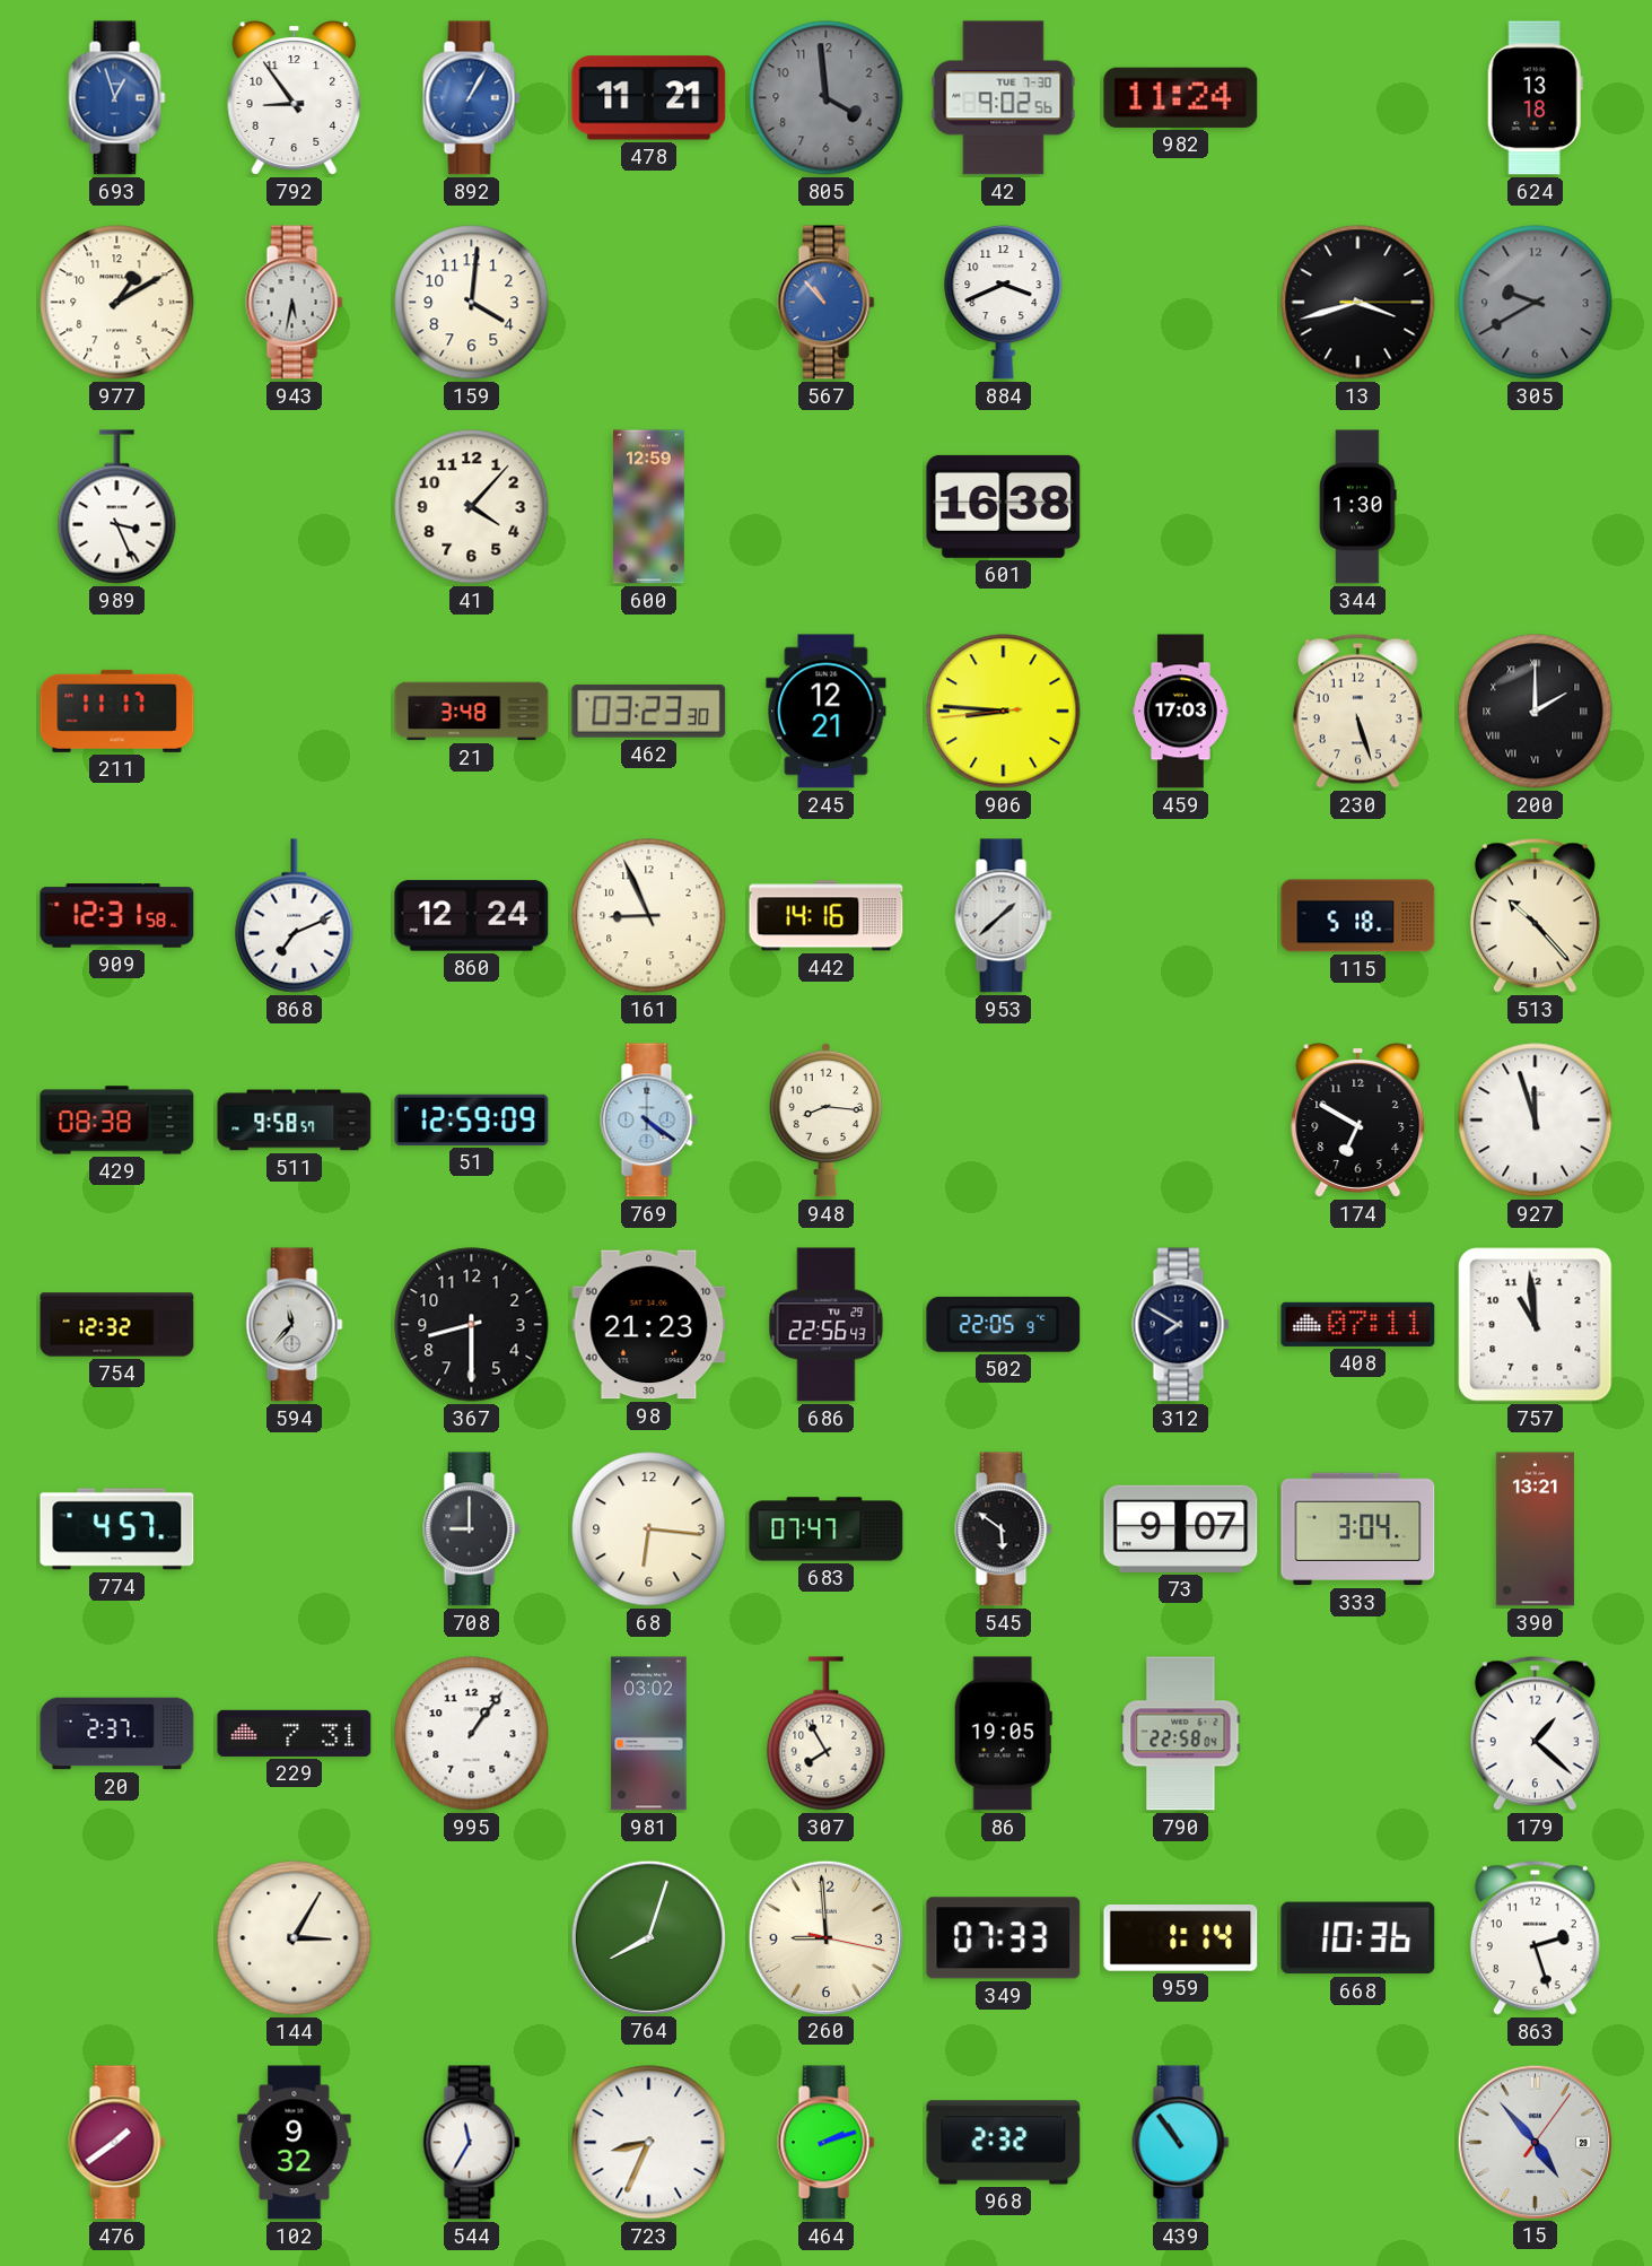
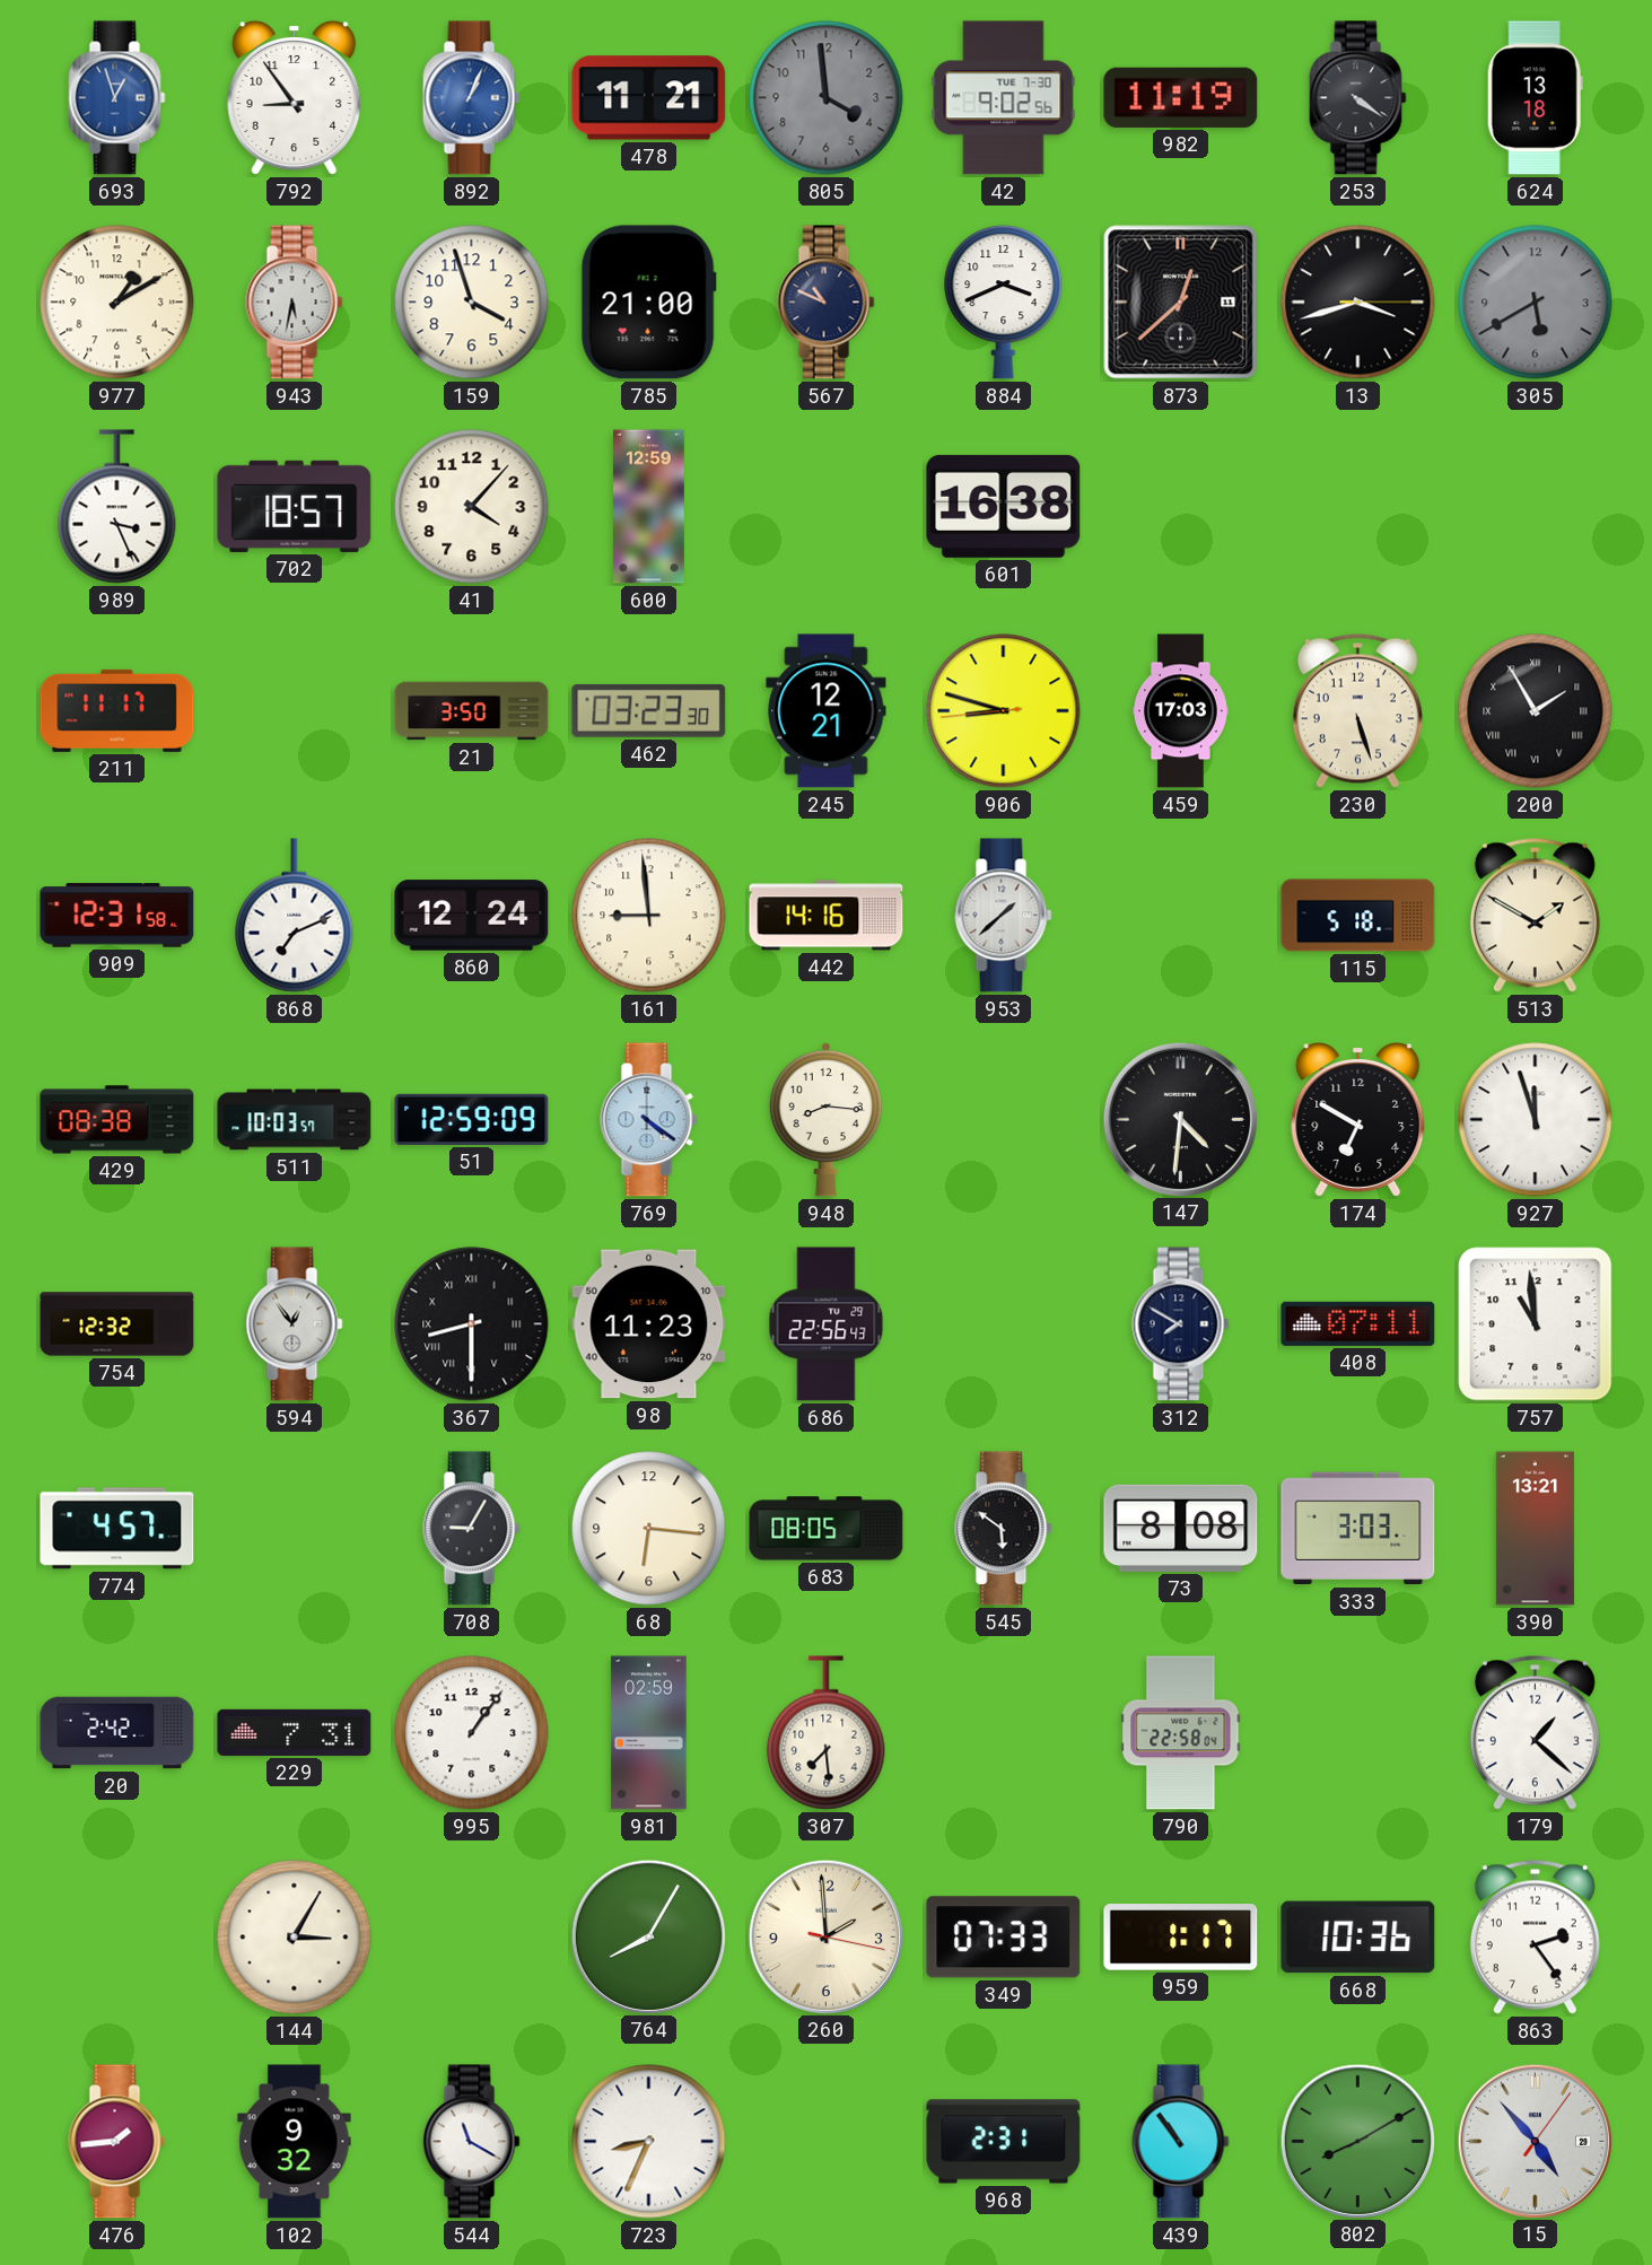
892: 1:05 -> 1:04
982: 11:24 -> 11:19
253: none -> 4:21
159: 4:01 -> 3:57
785: none -> 21:00
567: 10:53 -> 10:49
567 dial: blue -> navy
873: none -> 12:38
305: 9:40 -> 5:40
702: none -> 18:57
344: 1:30 -> none
21: 3:48 -> 3:50
906: 8:45 -> 8:47
200: 2:00 -> 1:55
161: 8:56 -> 8:59
513: 10:23 -> 1:50
511: 9:58 -> 10:03
147: none -> 4:31
594: 11:37 -> 12:54
367 numerals: Arabic -> Roman
98: 21:23 -> 11:23
502: 22:05 -> none
708: 9:00 -> 9:05
683: 07:47 -> 08:05
73: 9:07 -> 8:08
333: 3:04 -> 3:03
20: 2:37 -> 2:42
981: 03:02 -> 02:59
307: 7:55 -> 7:29
86: 19:05 -> none
764: 8:03 -> 8:05
260: 8:59 -> 1:59
959: 1:14 -> 1:17
863: 2:27 -> 2:24
476: 1:39 -> 1:44
544: 11:35 -> 11:20
464: 2:12 -> none
968: 2:32 -> 2:31
802: none -> 8:10
